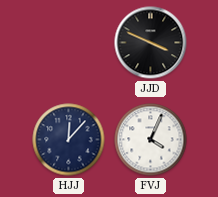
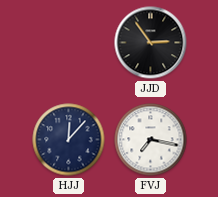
JJD: 3:49 -> 2:54
FVJ: 4:04 -> 7:17
